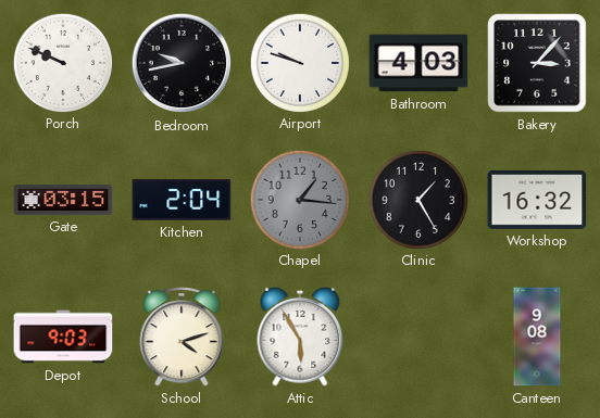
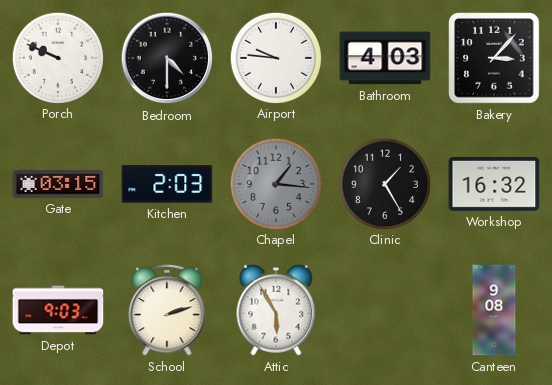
Bedroom: 9:43 -> 4:30
Airport: 9:48 -> 9:46
Kitchen: 2:04 -> 2:03
School: 4:12 -> 2:12
